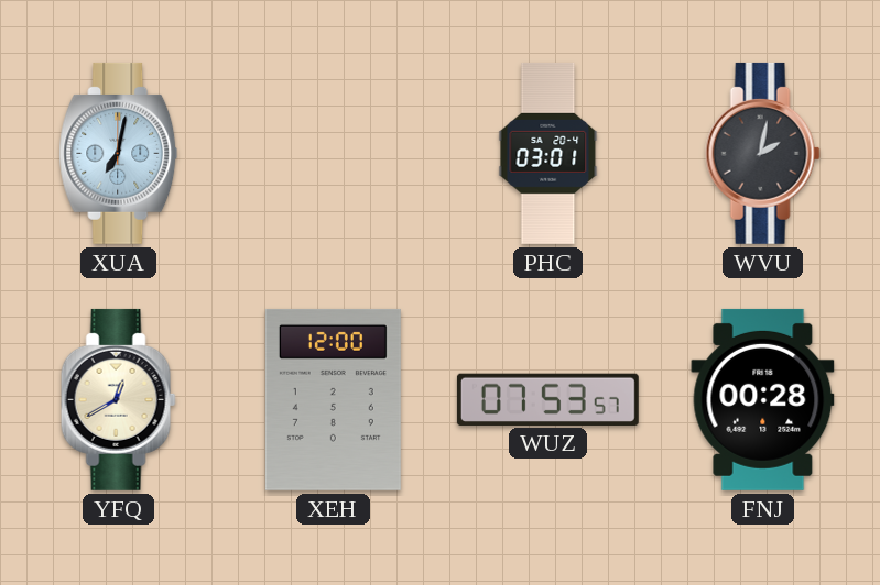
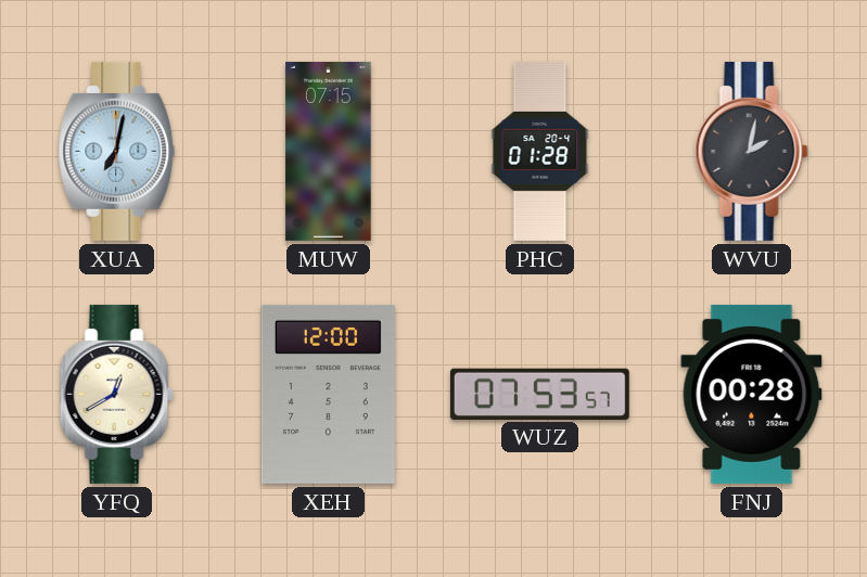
MUW: none -> 07:15
PHC: 03:01 -> 01:28
